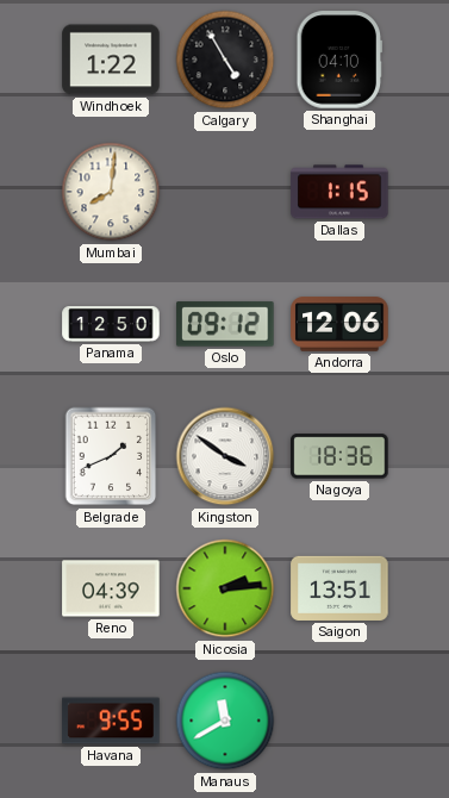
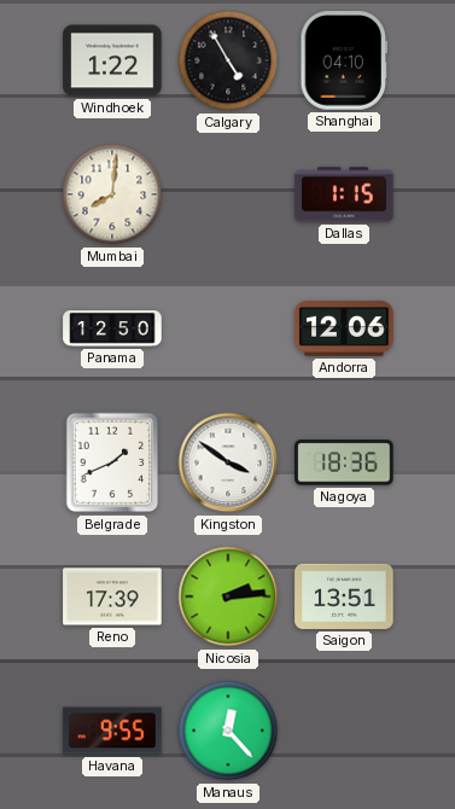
Oslo: 09:12 -> none
Reno: 04:39 -> 17:39
Manaus: 11:40 -> 12:23
